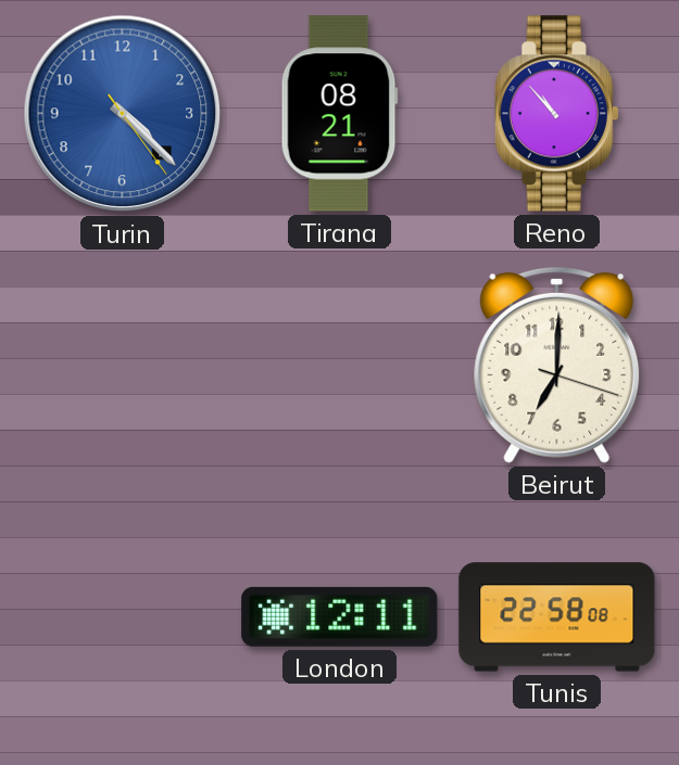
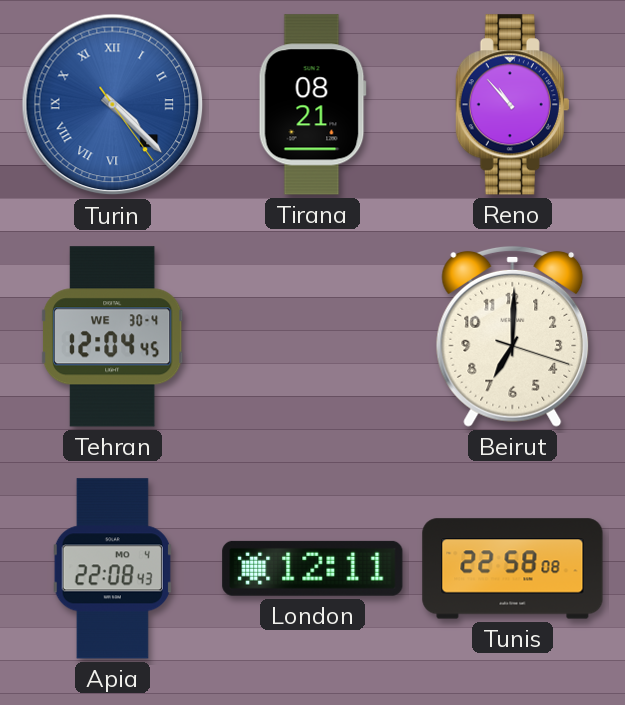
Turin numerals: Arabic -> Roman
Tehran: none -> 12:04
Apia: none -> 22:08
